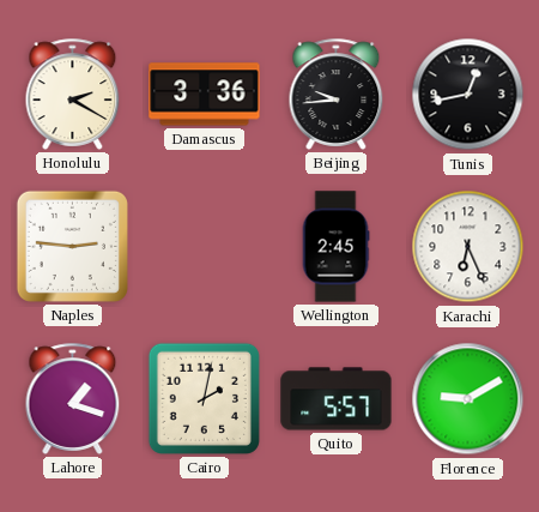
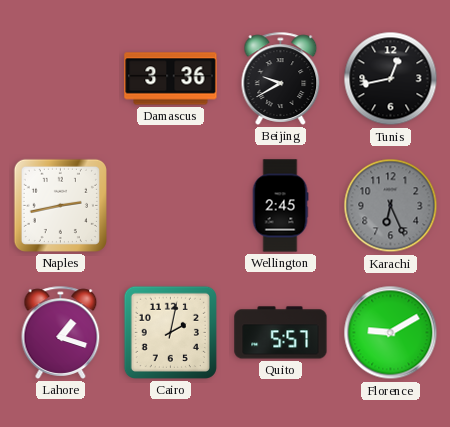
Honolulu: 2:20 -> none
Beijing: 9:44 -> 9:40
Naples: 2:46 -> 2:43
Karachi dial: white -> grey
